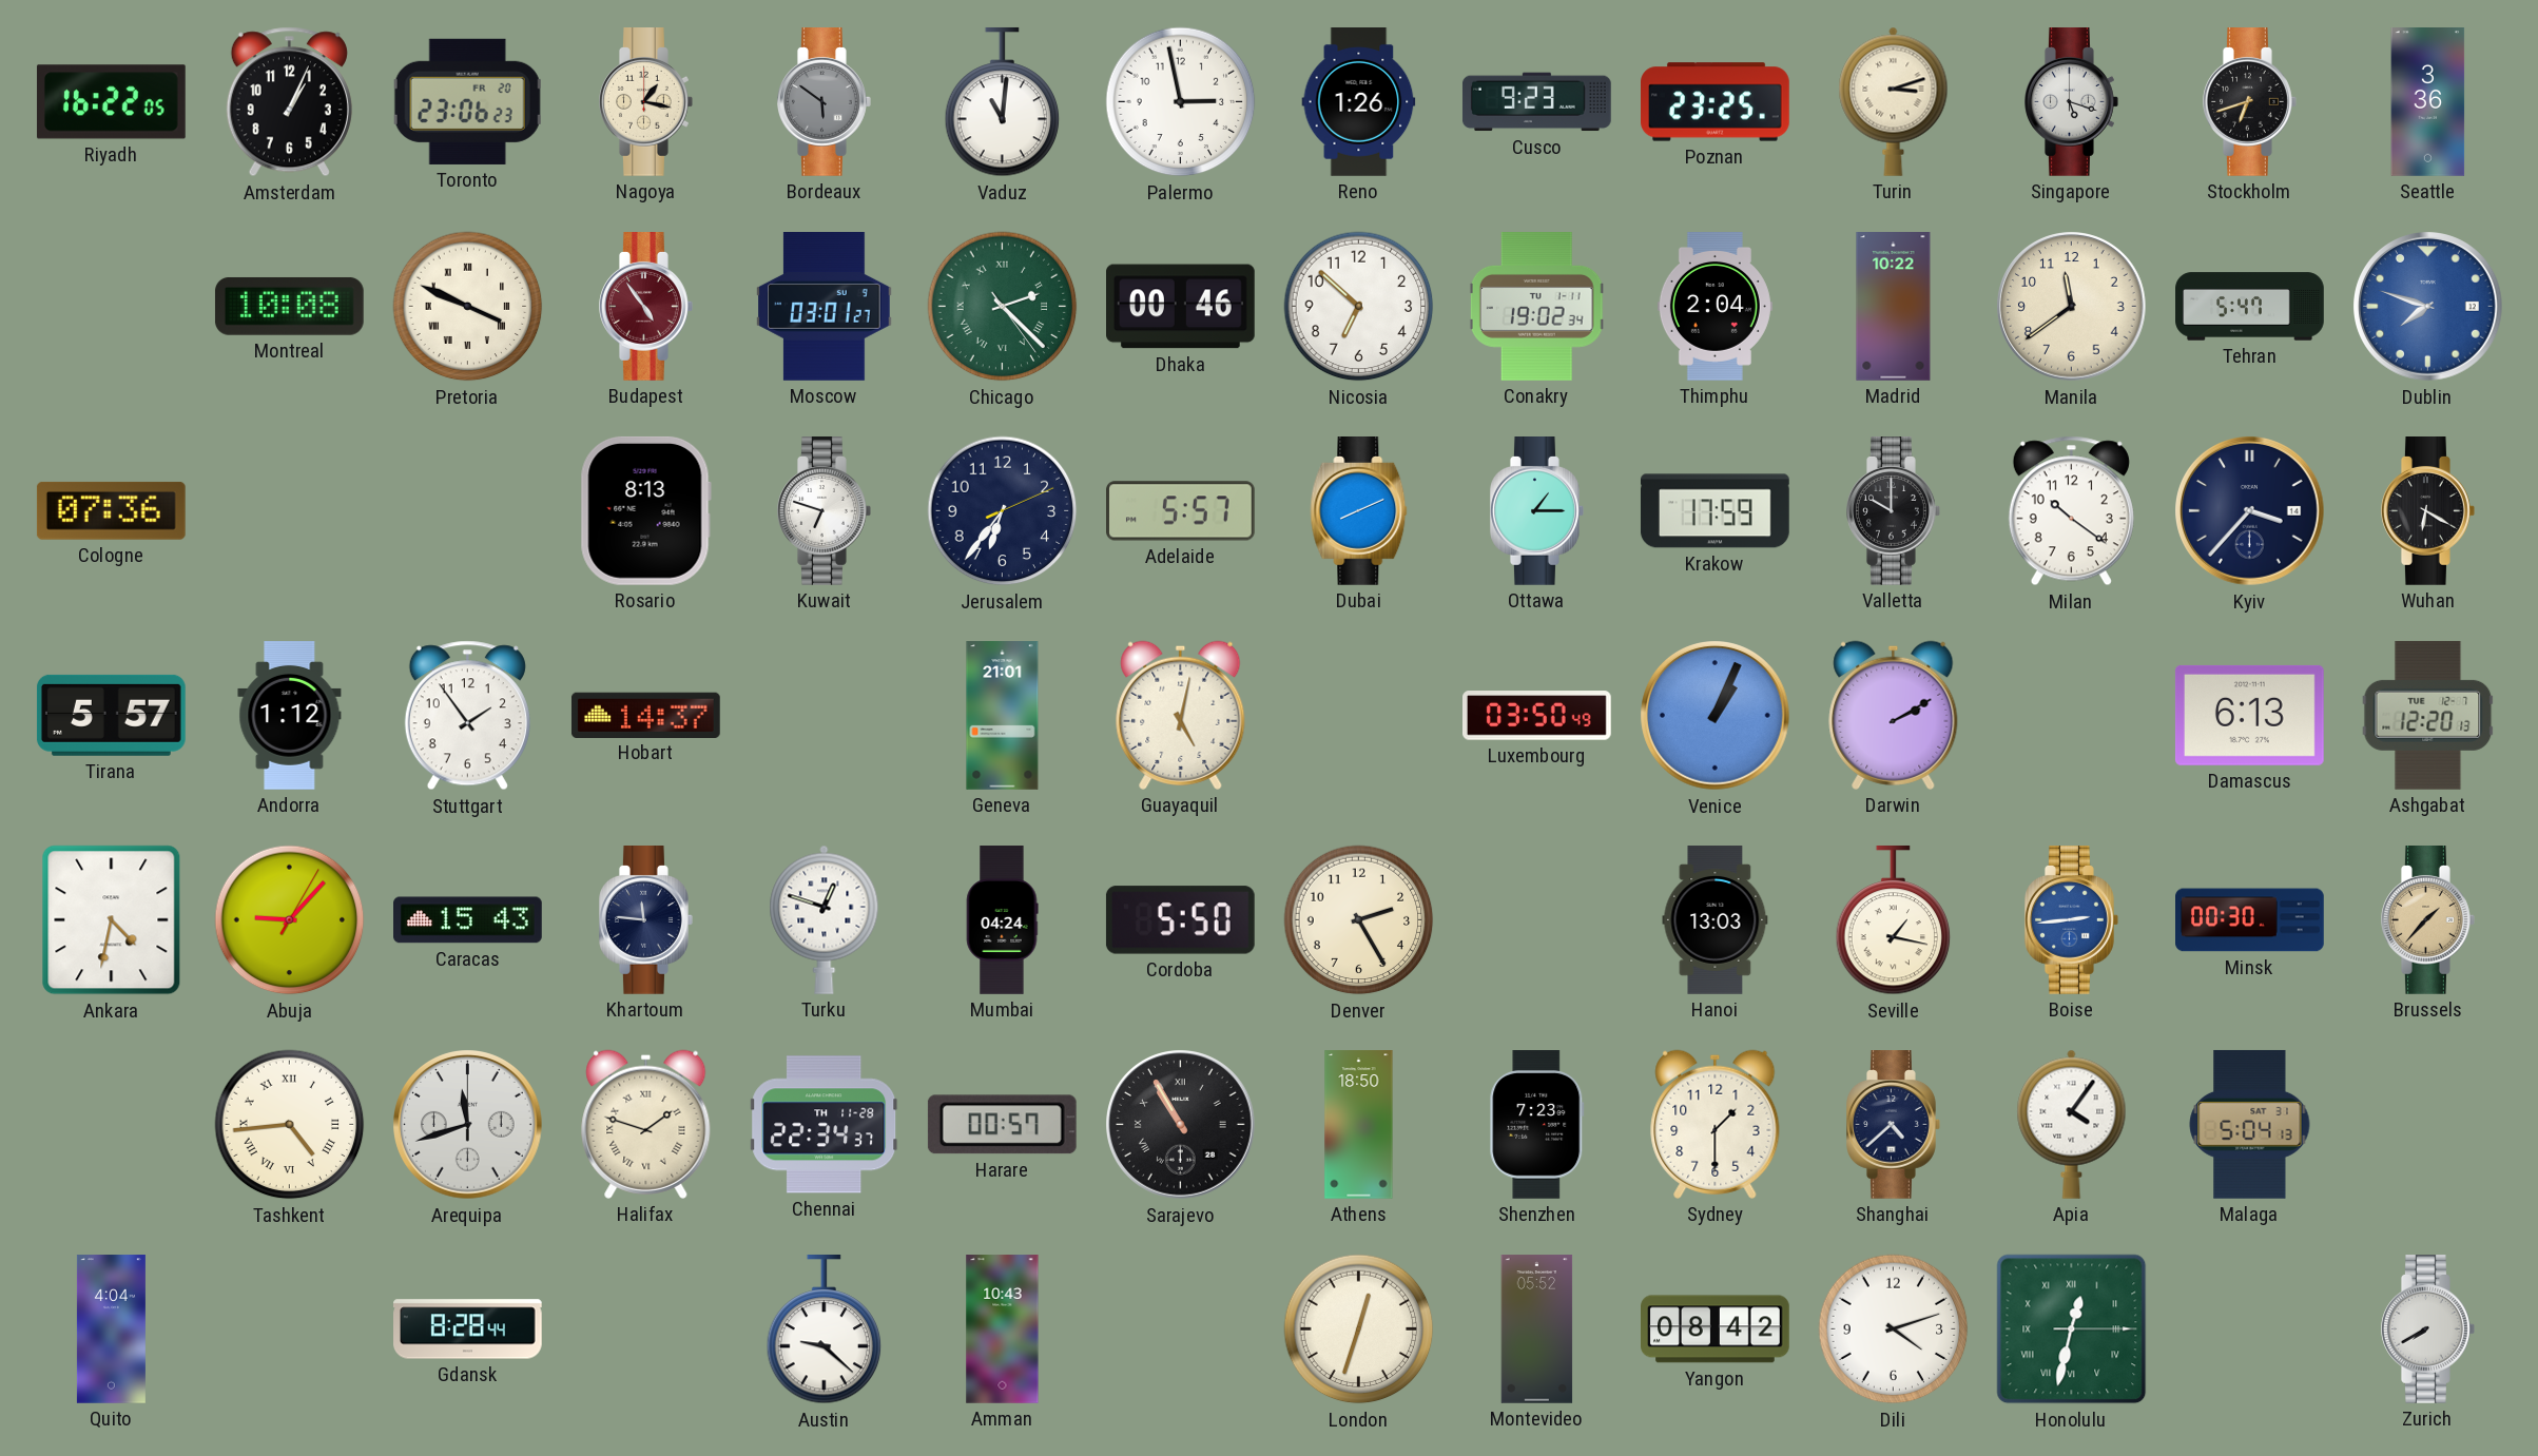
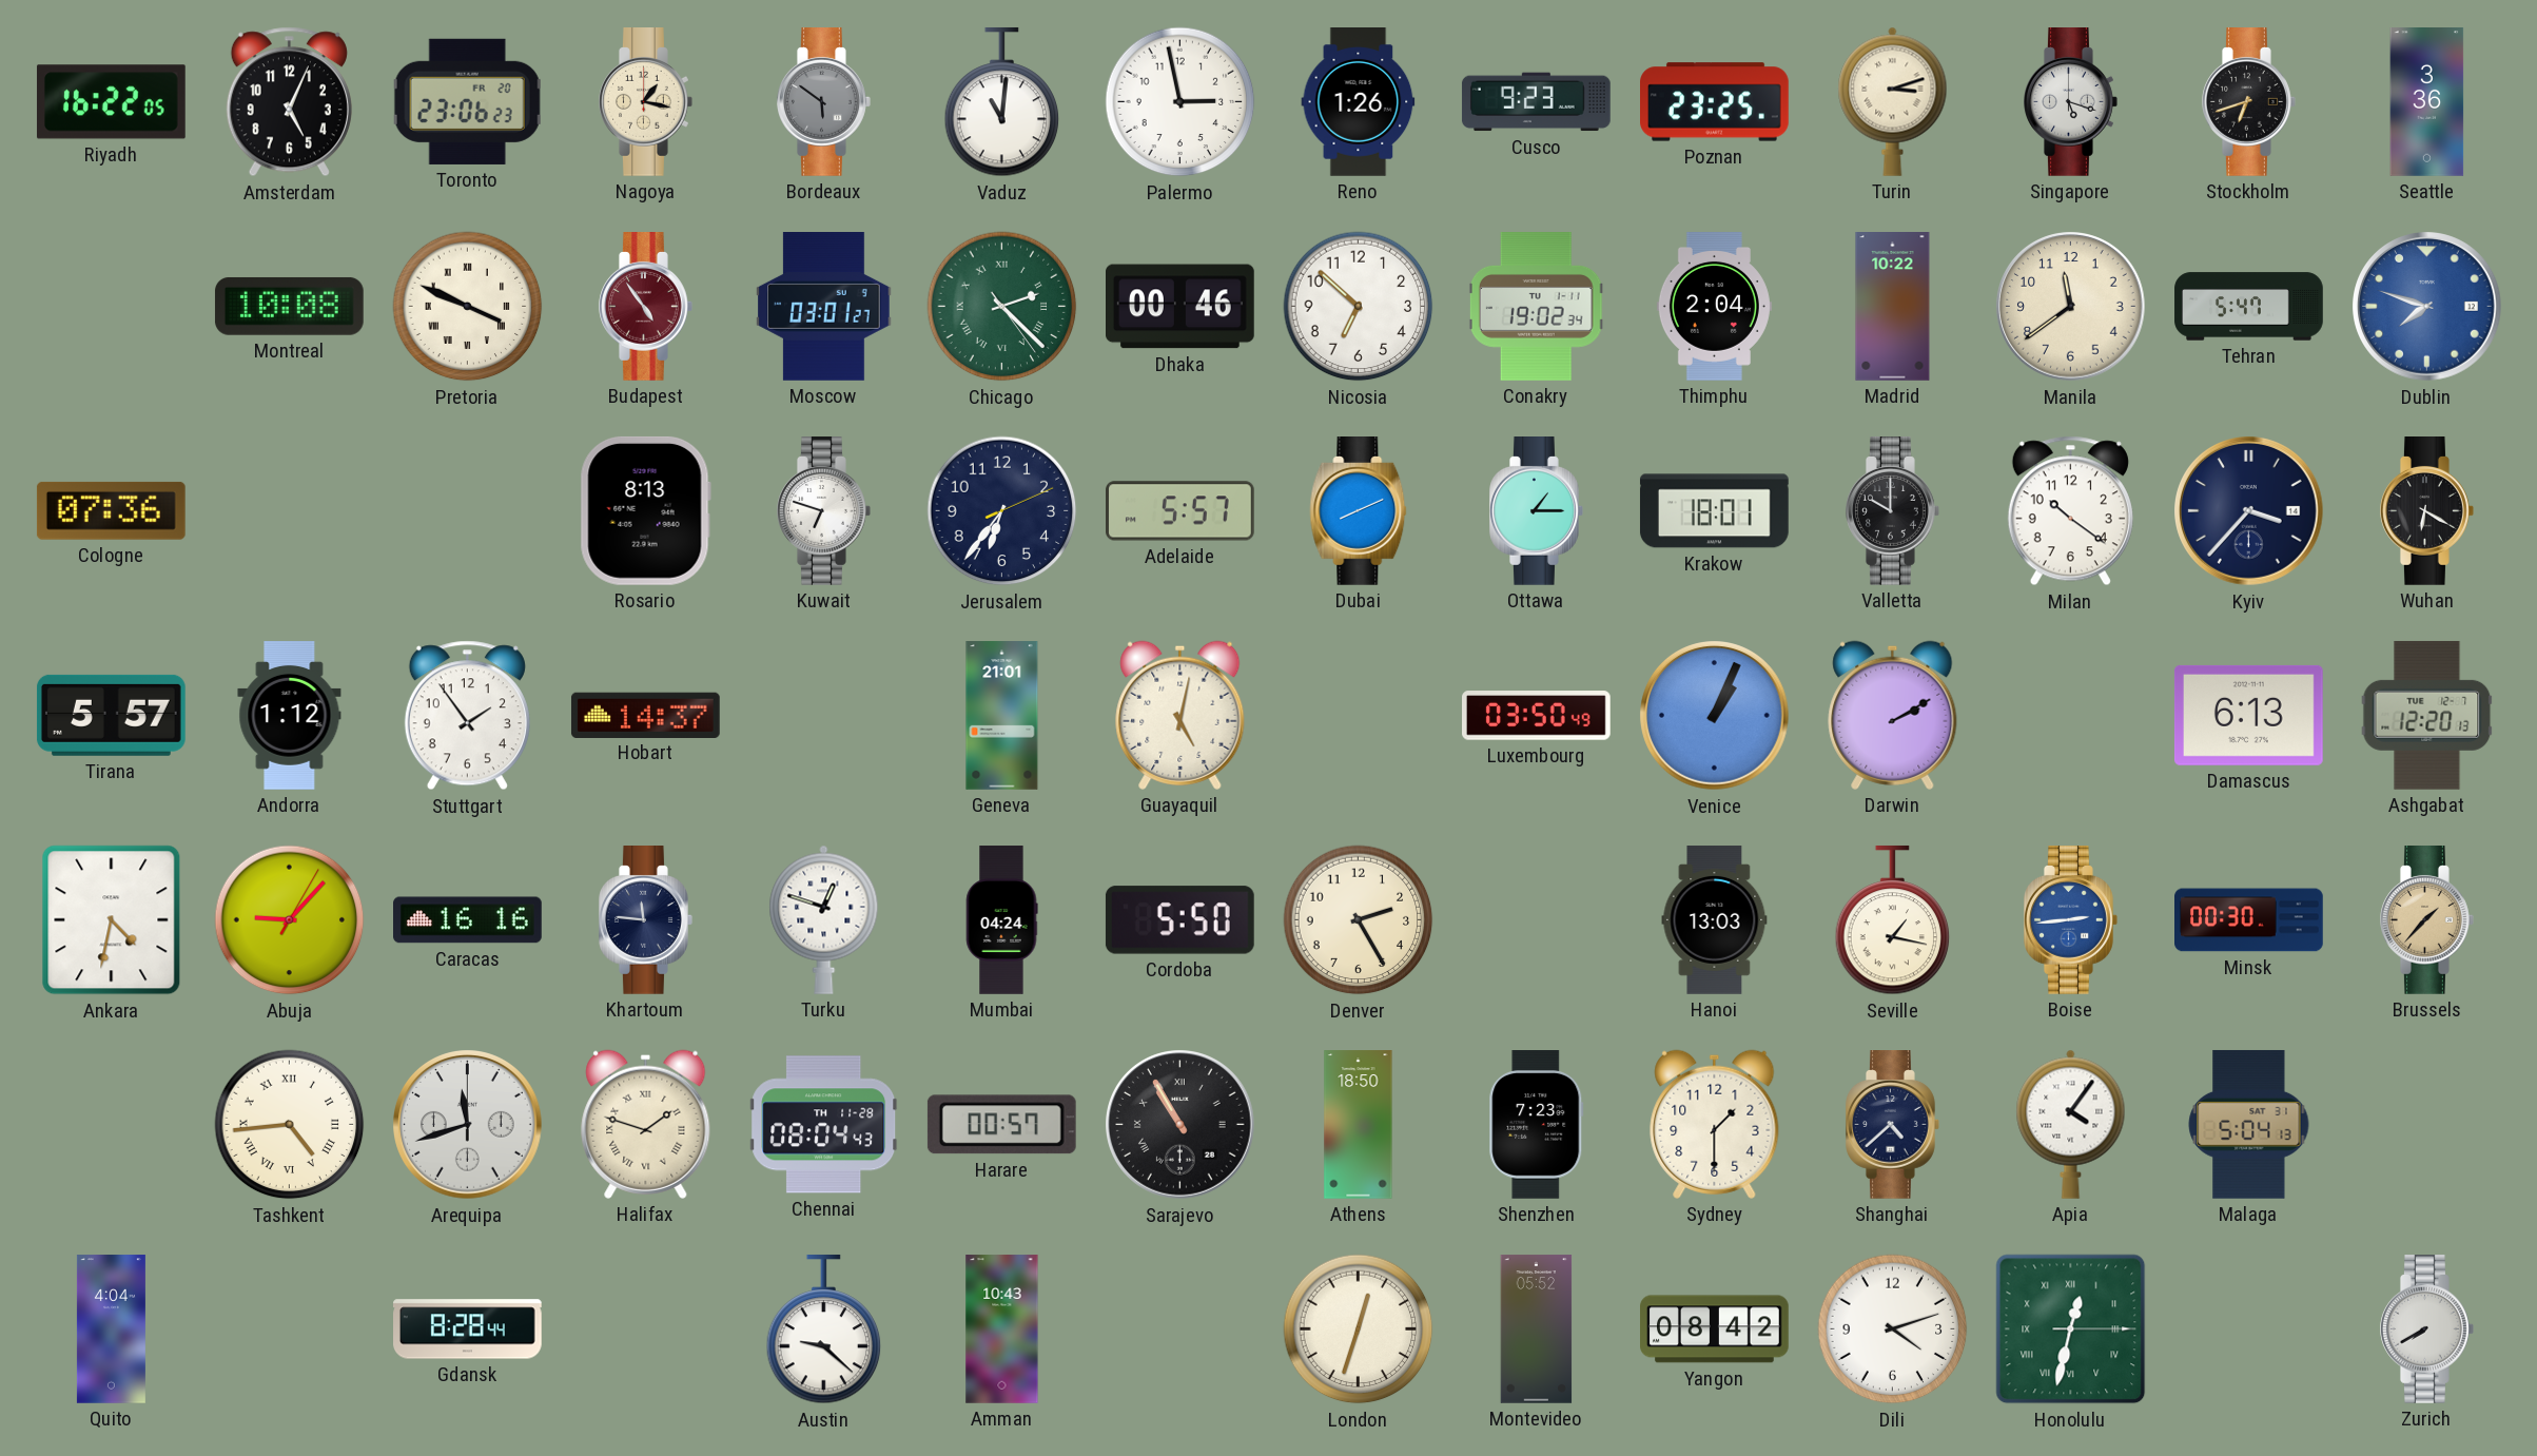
Amsterdam: 1:04 -> 5:04
Krakow: 17:59 -> 18:01
Caracas: 15:43 -> 16:16
Chennai: 22:34 -> 08:04
